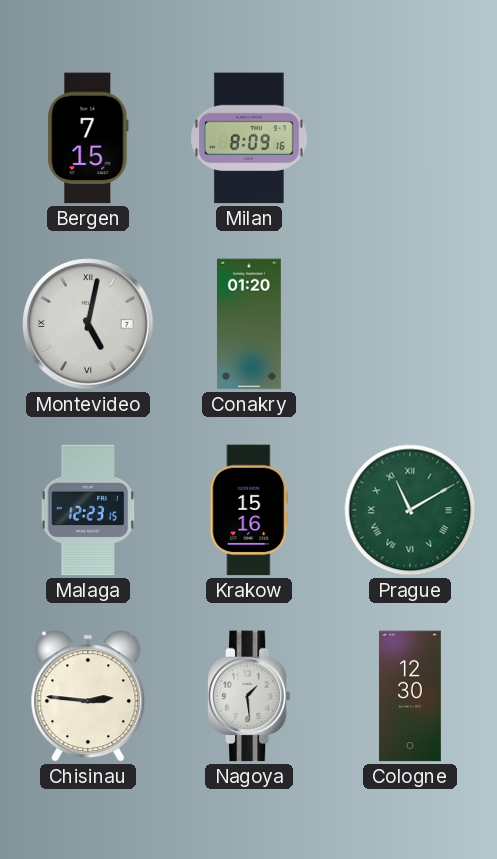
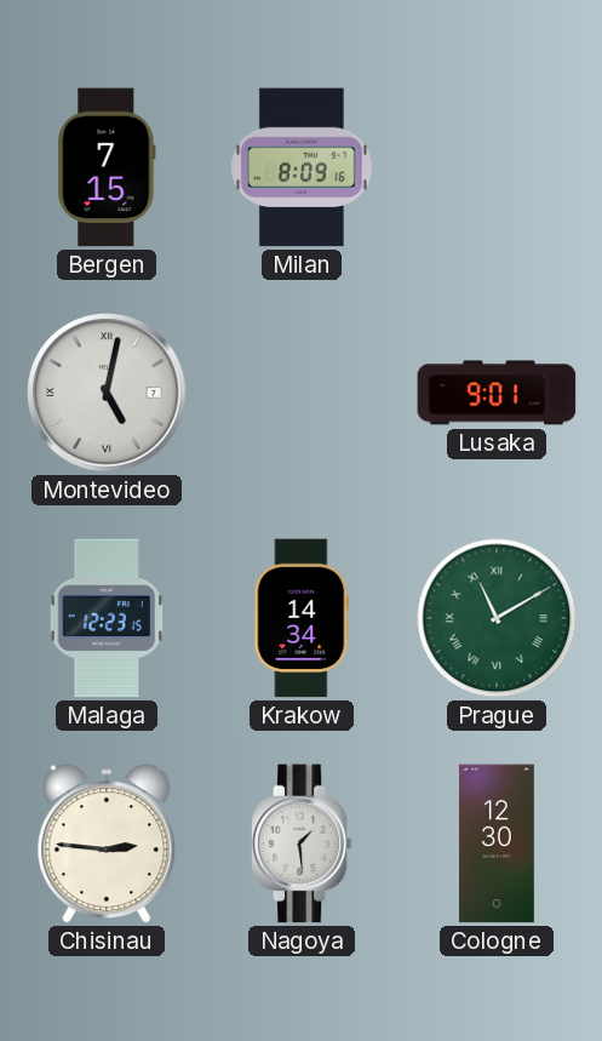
Conakry: 01:20 -> none
Lusaka: none -> 9:01
Krakow: 15:16 -> 14:34
